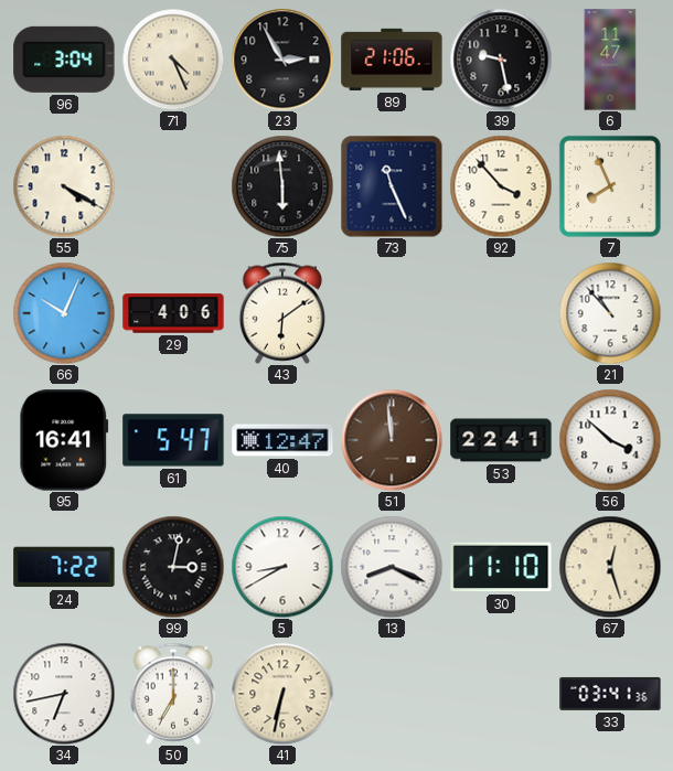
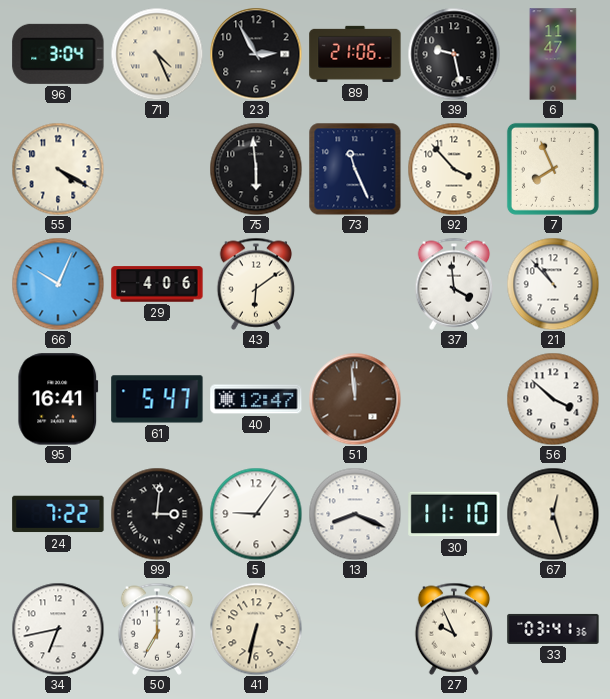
37: none -> 3:59
53: 22:41 -> none
99: 3:02 -> 3:01
5: 8:40 -> 9:06
27: none -> 9:56
